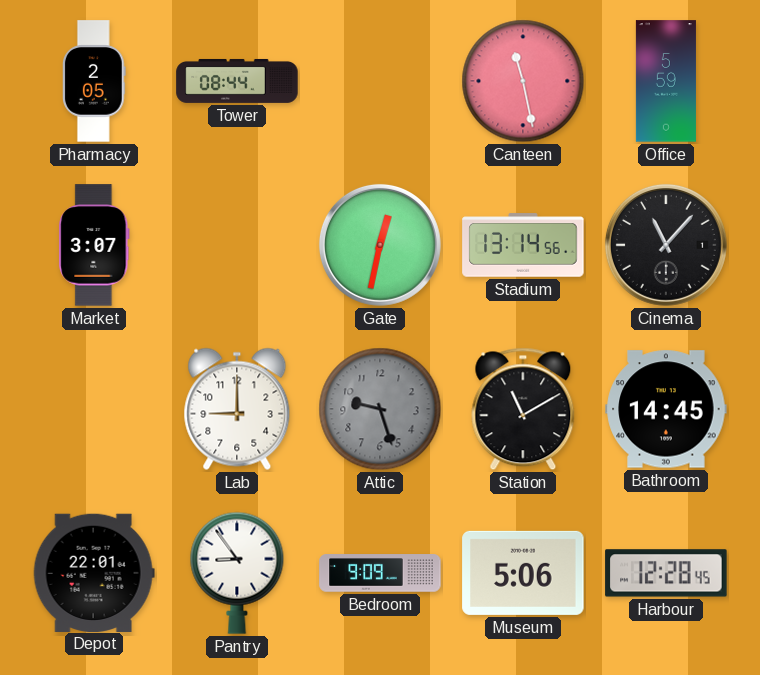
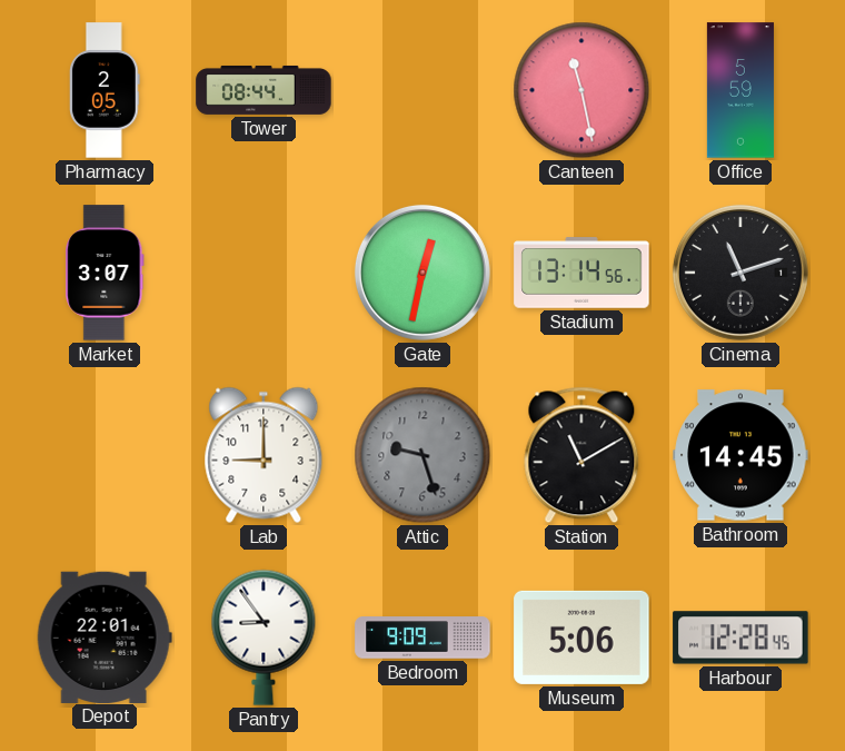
Cinema: 11:07 -> 11:12
